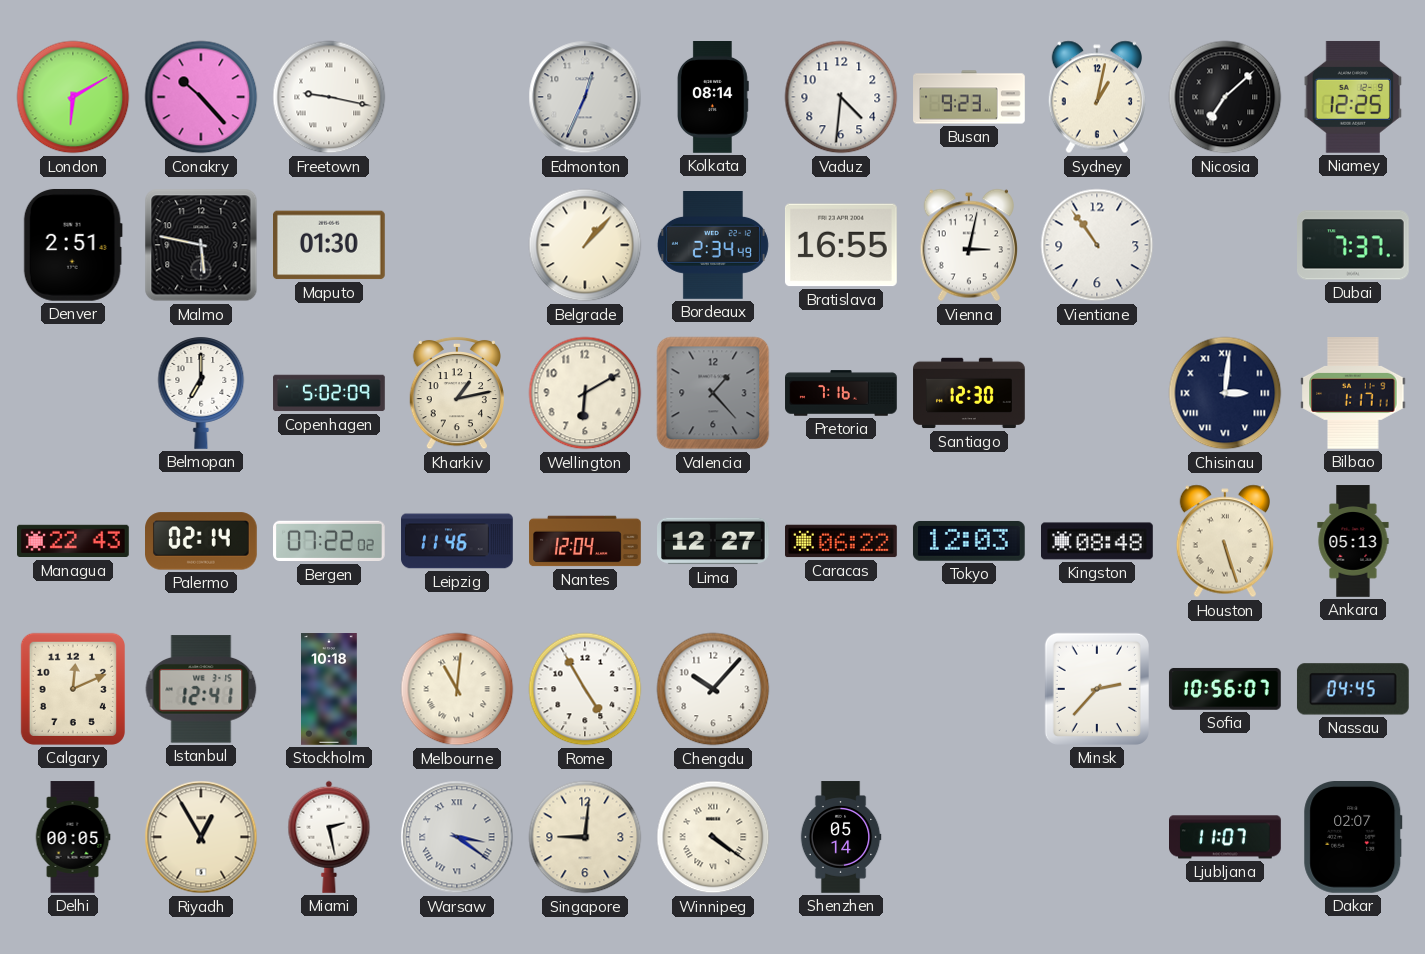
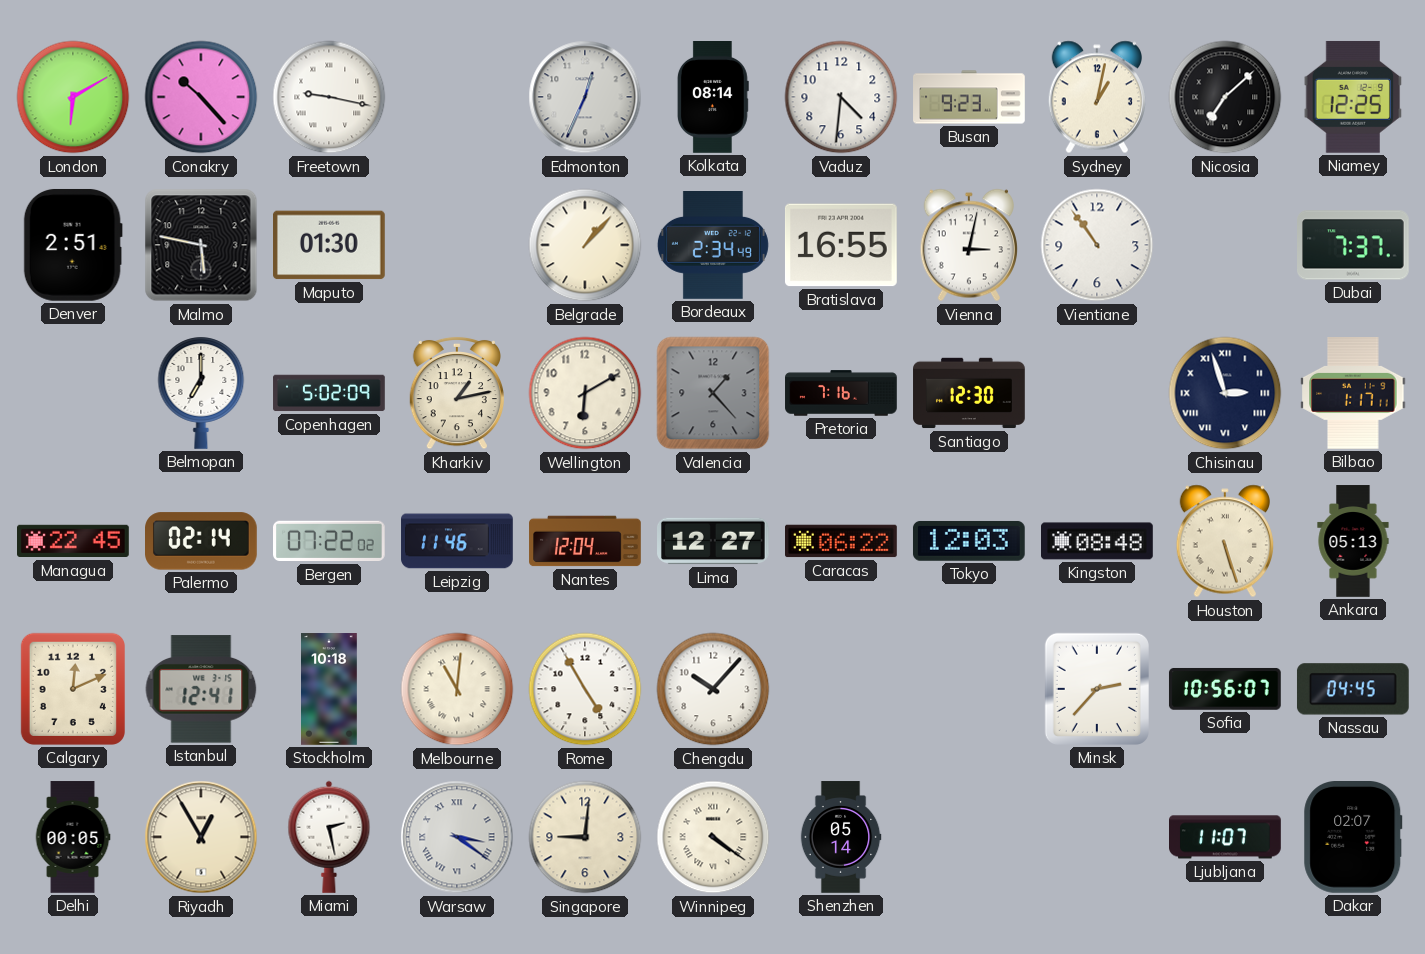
Chisinau: 3:01 -> 2:57
Managua: 22:43 -> 22:45
